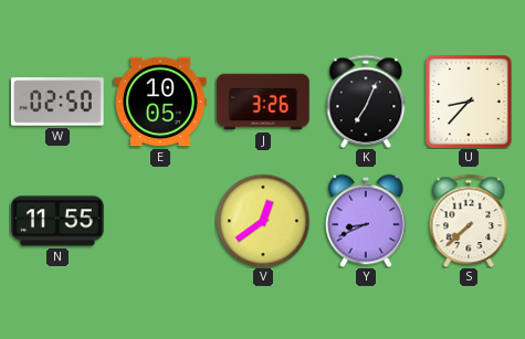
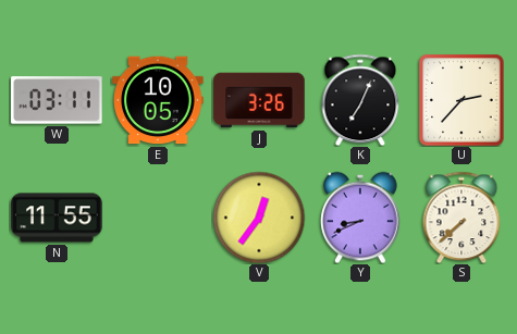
W: 02:50 -> 03:11
U: 8:37 -> 2:37
V: 12:39 -> 12:36
